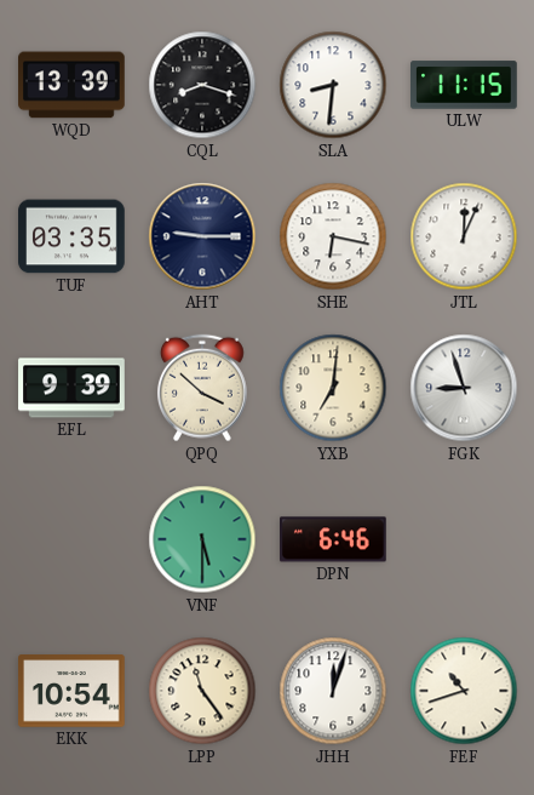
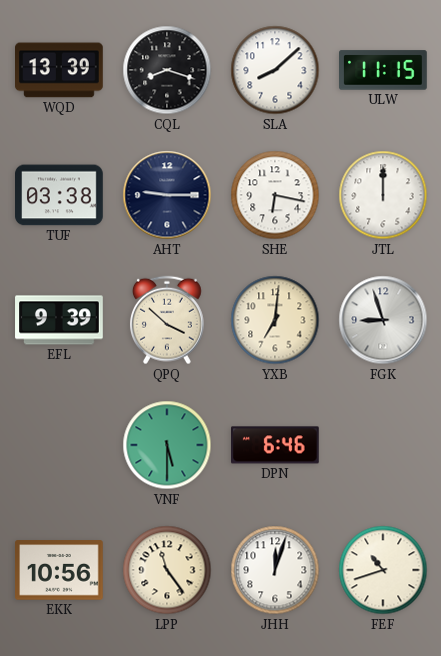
SLA: 8:31 -> 8:08
TUF: 03:35 -> 03:38
JTL: 12:04 -> 12:00
EKK: 10:54 -> 10:56
